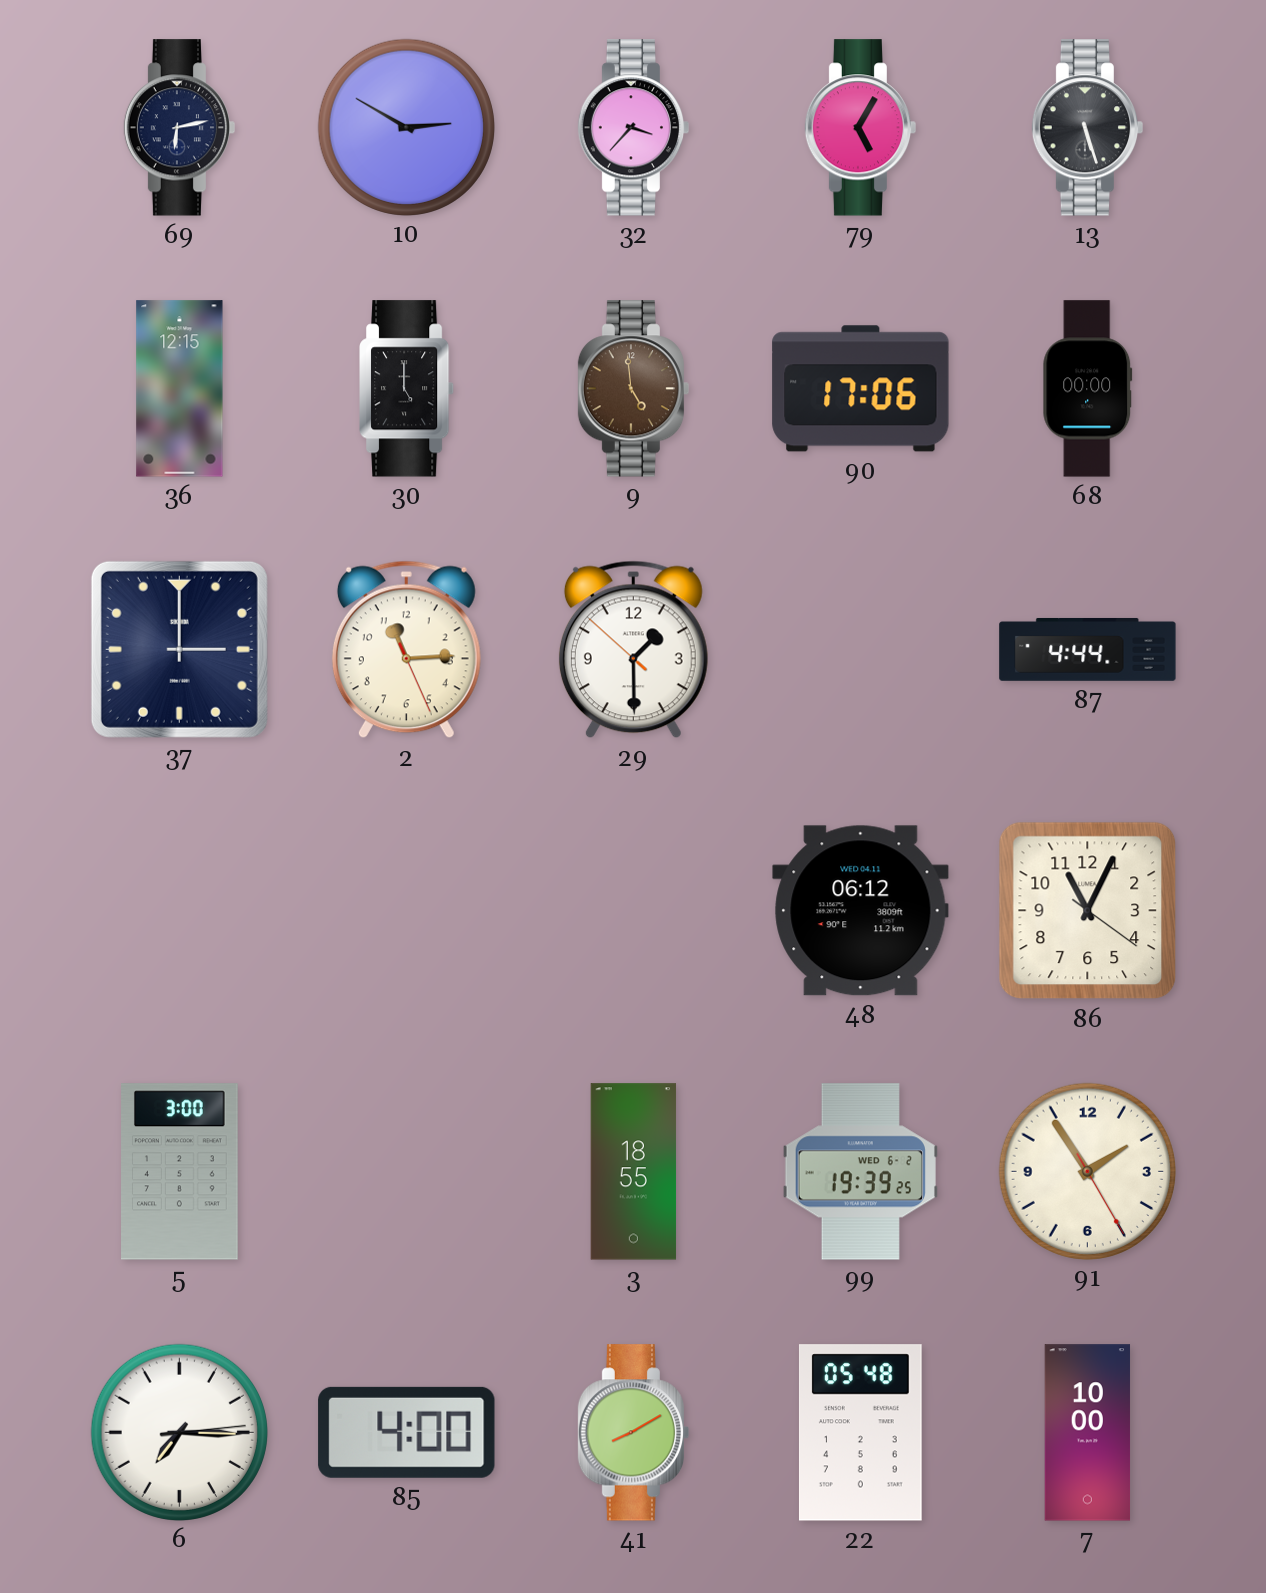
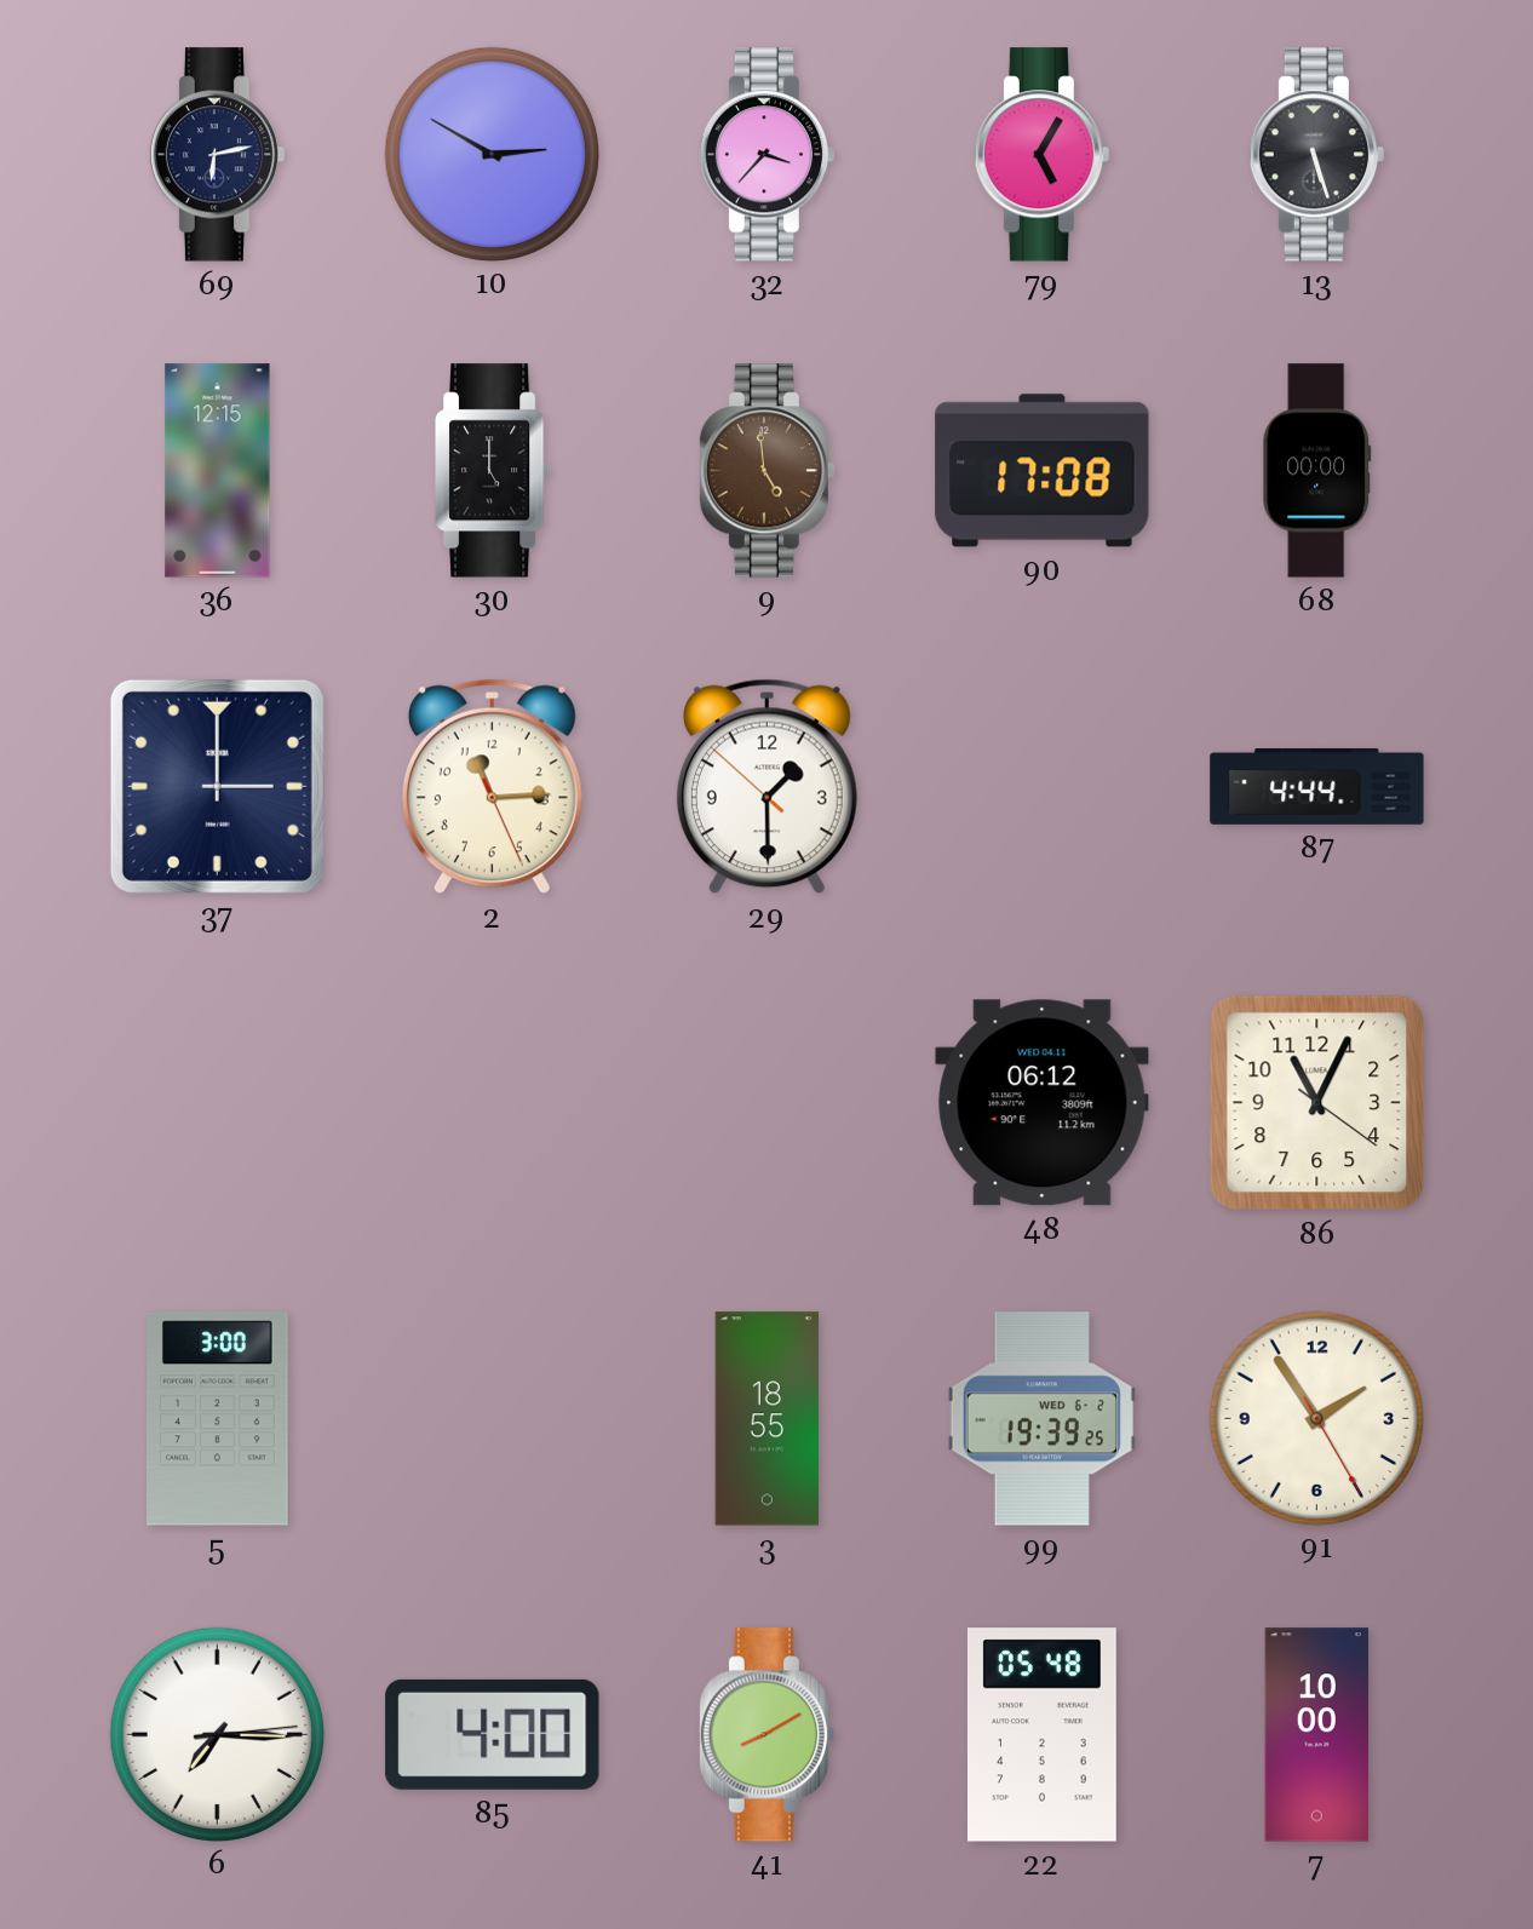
90: 17:06 -> 17:08
